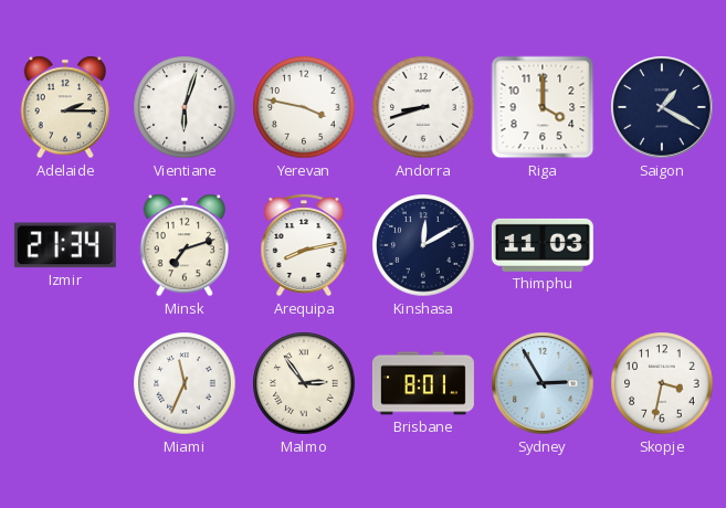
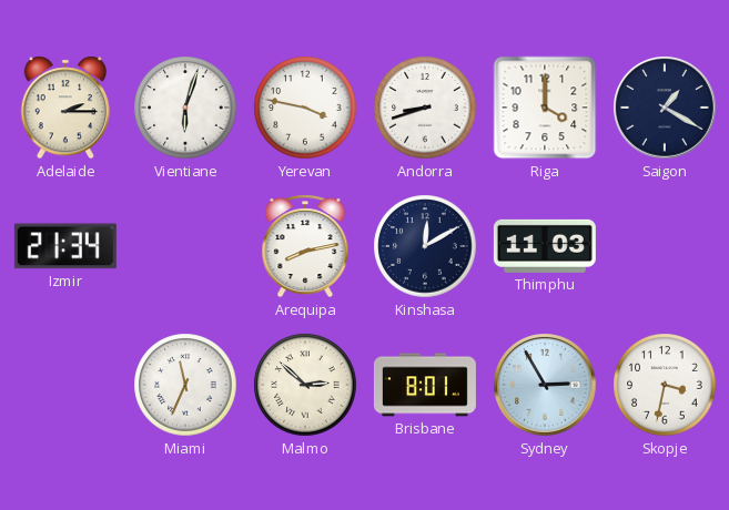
Minsk: 7:12 -> none
Malmo: 2:54 -> 2:52
